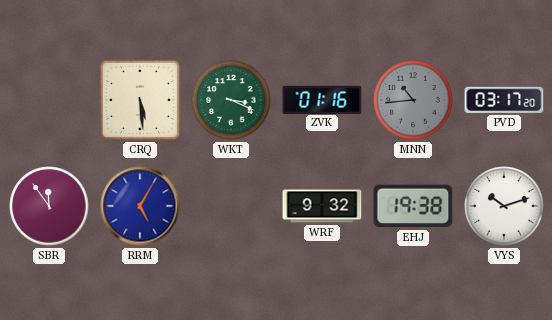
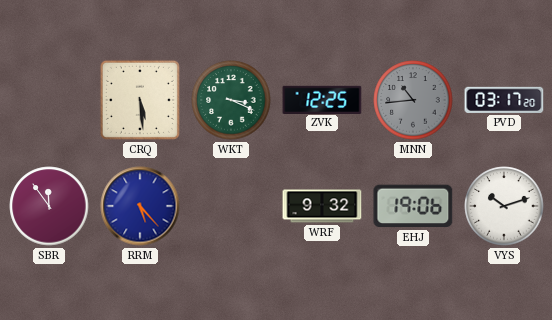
ZVK: 01:16 -> 12:25
RRM: 5:05 -> 5:23
EHJ: 19:38 -> 19:06
